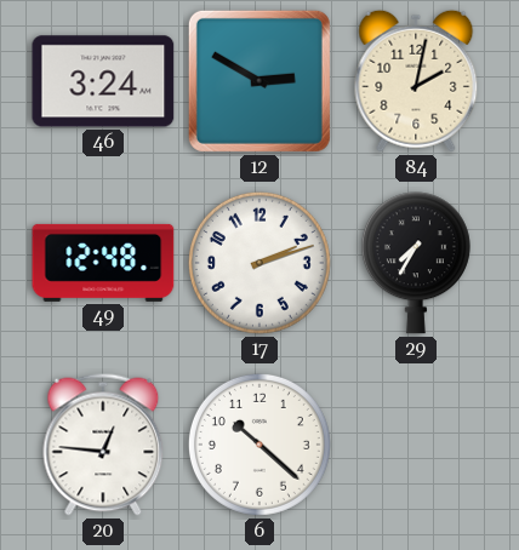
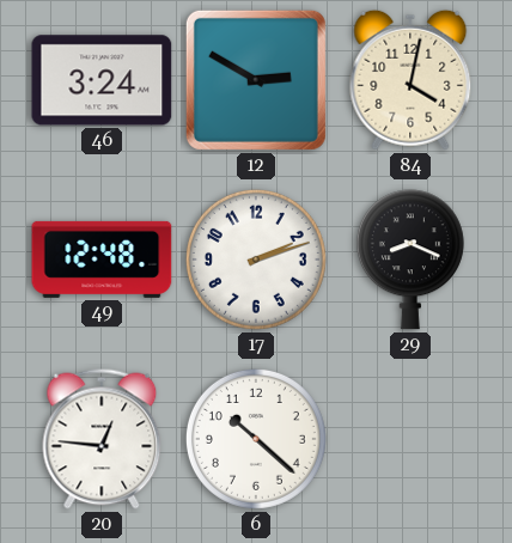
84: 2:02 -> 4:02
29: 7:35 -> 8:19
